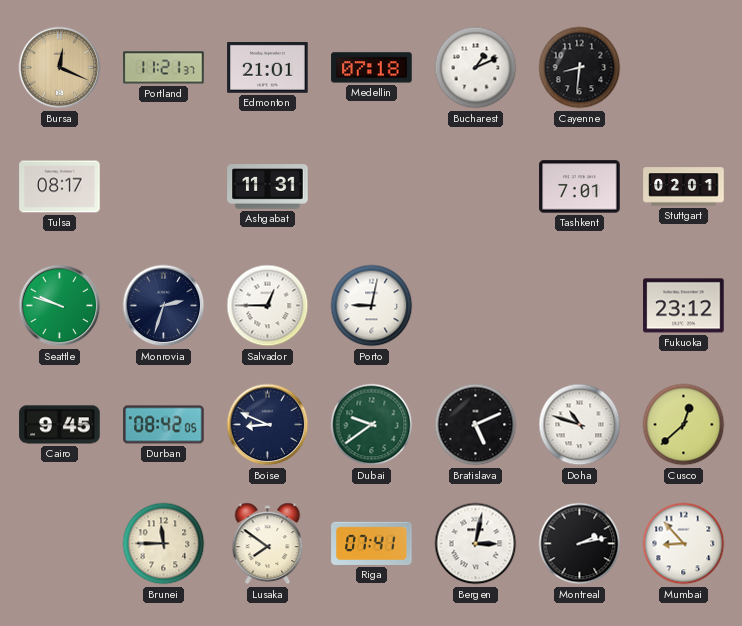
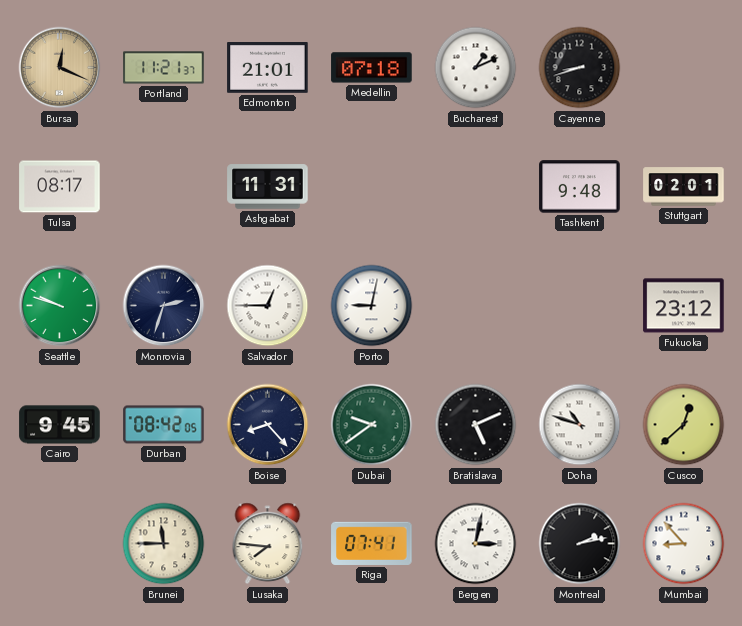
Cayenne: 8:31 -> 8:42
Tashkent: 7:01 -> 9:48
Boise: 8:49 -> 8:23
Lusaka: 7:51 -> 7:46
